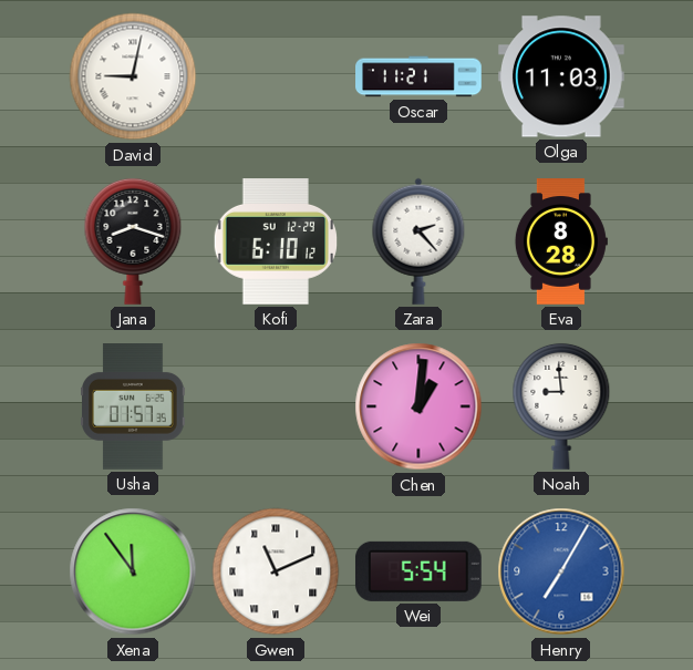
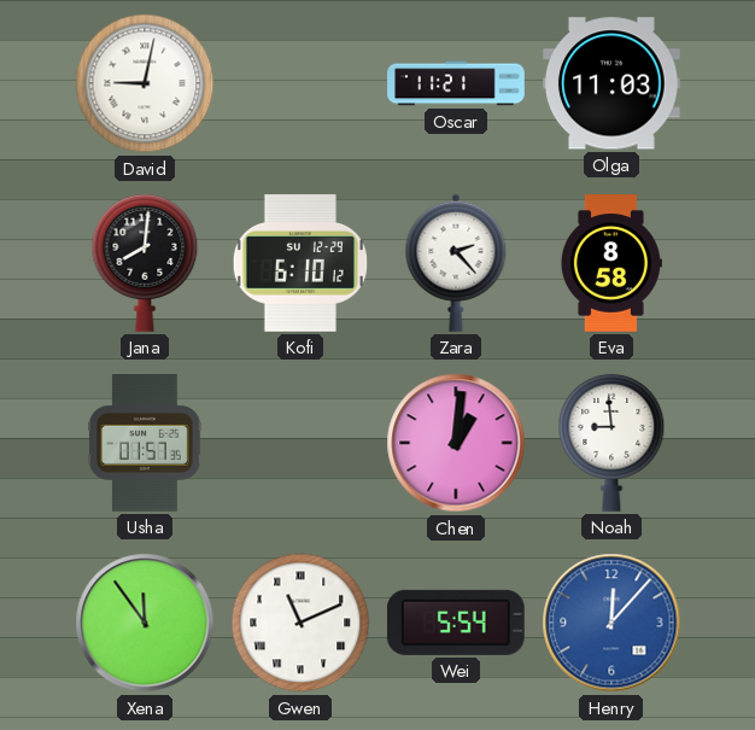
Jana: 8:18 -> 8:01
Eva: 8:28 -> 8:58
Henry: 7:05 -> 12:07
